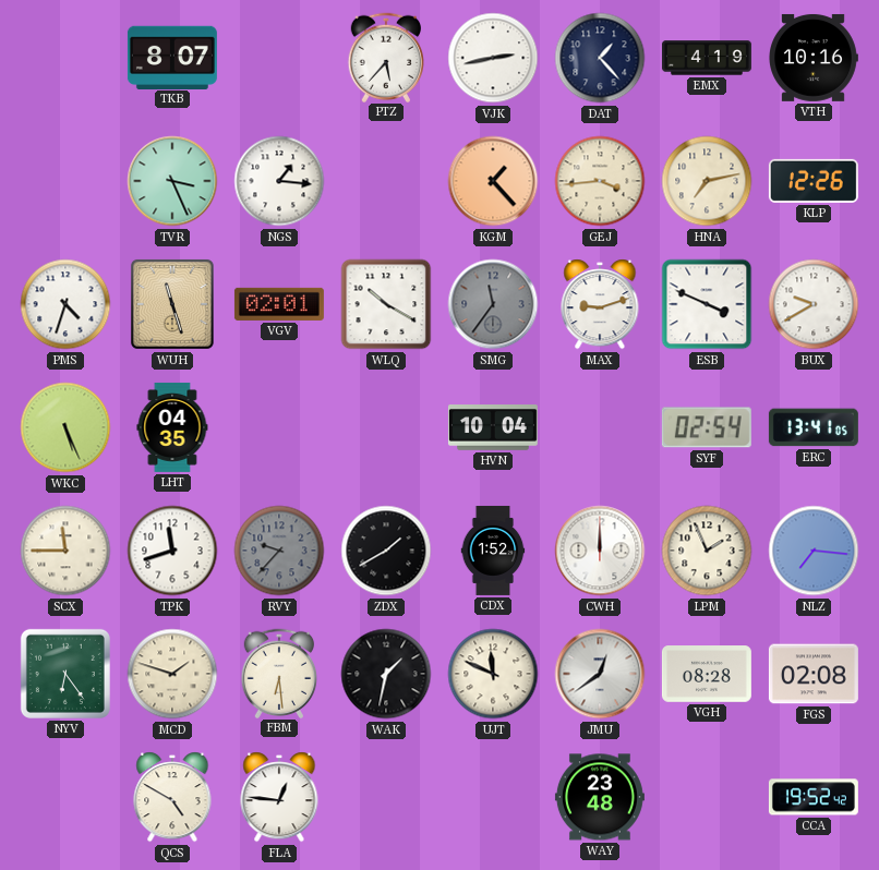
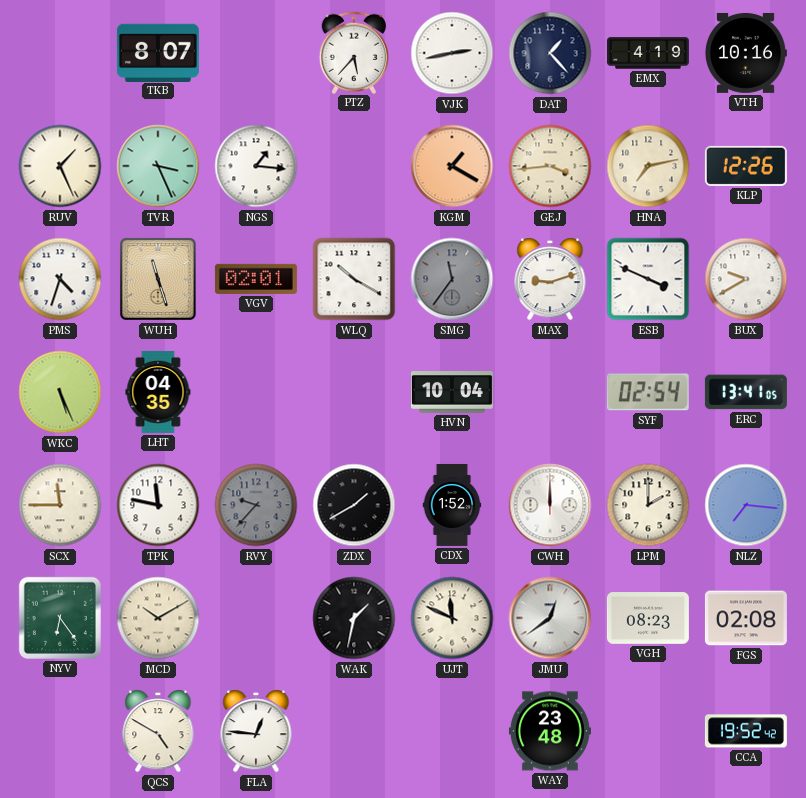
RUV: none -> 1:26
KGM: 1:23 -> 1:20
TPK: 11:42 -> 11:47
LPM: 1:56 -> 2:00
MCD: 1:48 -> 10:10
FBM: 6:29 -> none
VGH: 08:28 -> 08:23
